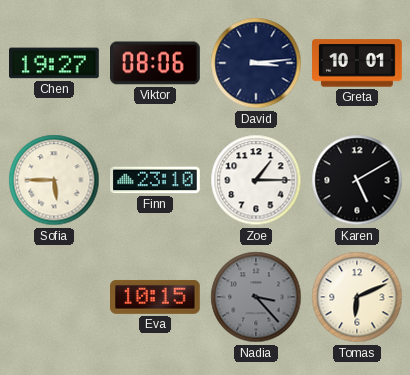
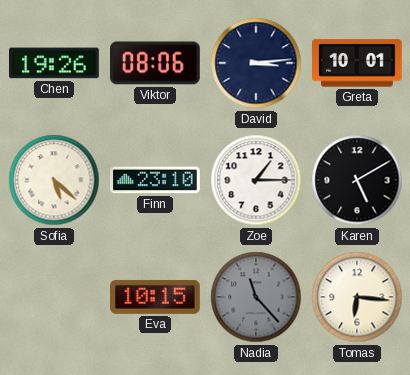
Chen: 19:27 -> 19:26
Sofia: 5:45 -> 5:22
Nadia: 3:23 -> 11:23
Tomas: 6:11 -> 6:16
